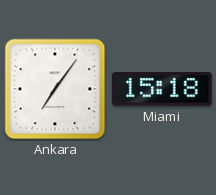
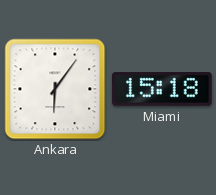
Ankara: 7:06 -> 6:06
